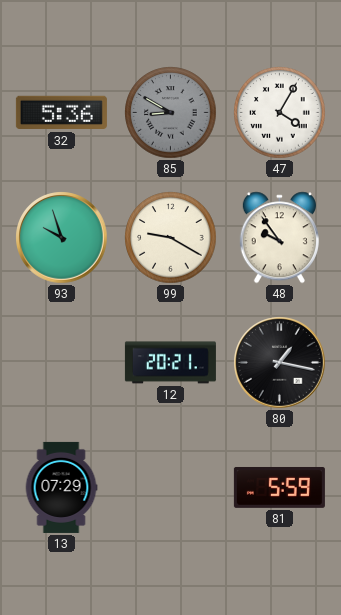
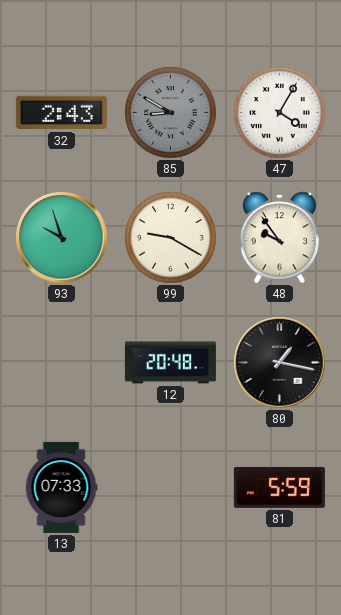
32: 5:36 -> 2:43
12: 20:21 -> 20:48
13: 07:29 -> 07:33
